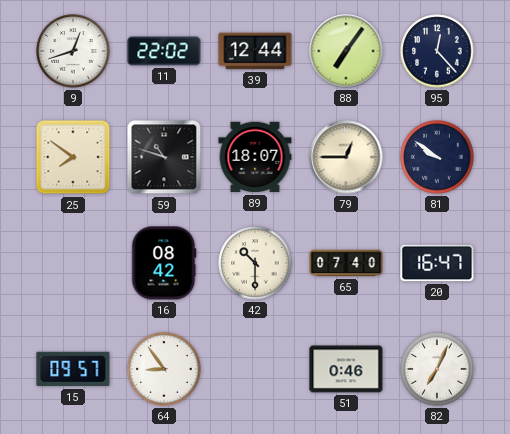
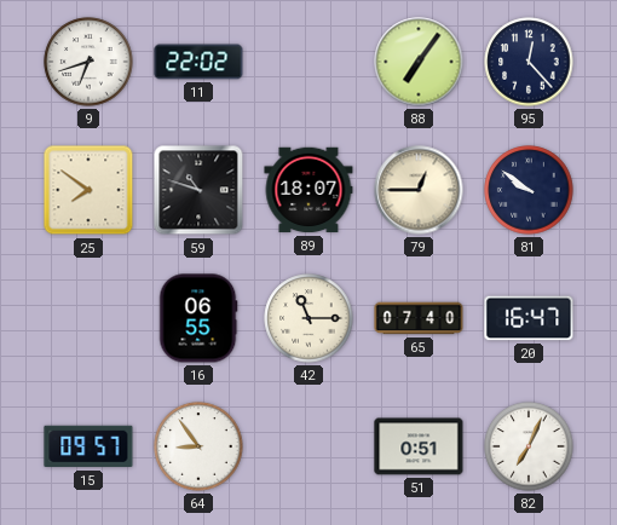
9: 12:42 -> 6:42
39: 12:44 -> none
16: 08:42 -> 06:55
42: 10:30 -> 11:15
51: 0:46 -> 0:51
